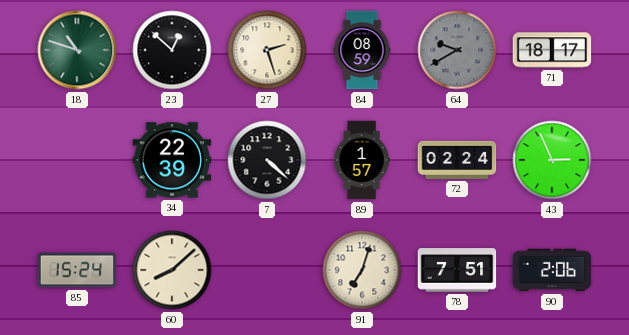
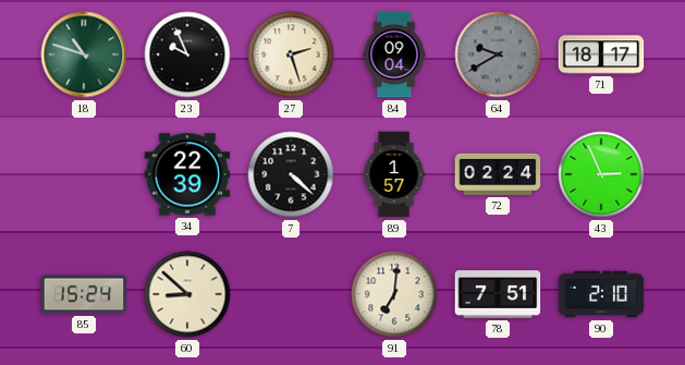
23: 12:52 -> 9:56
84: 08:59 -> 09:04
60: 8:08 -> 8:52
91: 7:03 -> 7:01
90: 2:06 -> 2:10
